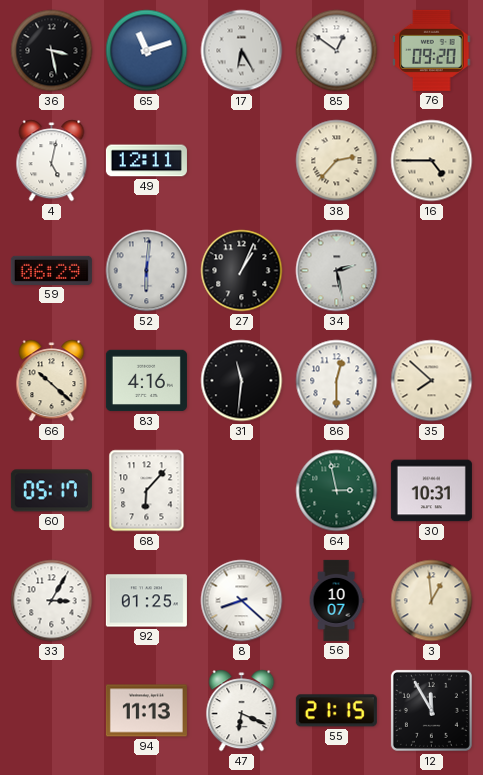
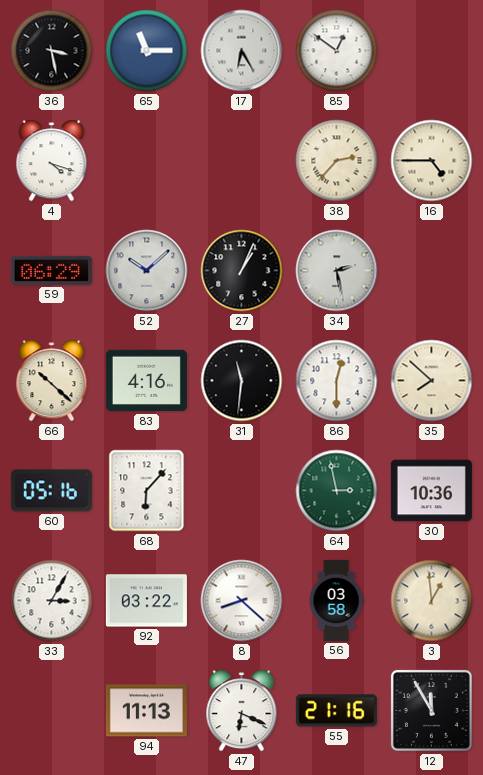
65: 11:12 -> 11:15
76: 09:20 -> none
4: 5:02 -> 4:18
49: 12:11 -> none
52: 6:01 -> 10:08
60: 05:17 -> 05:16
30: 10:31 -> 10:36
92: 01:25 -> 03:22
56: 10:07 -> 03:58
55: 21:15 -> 21:16
